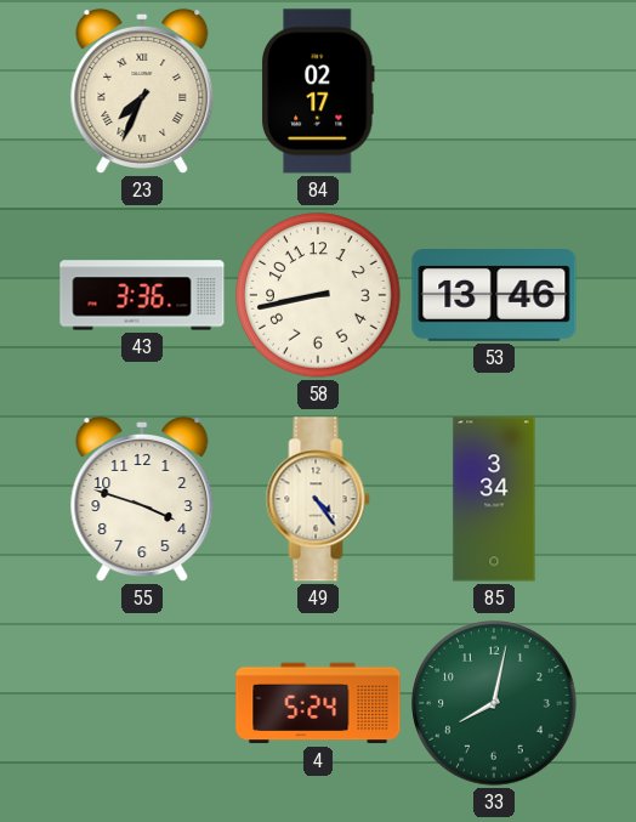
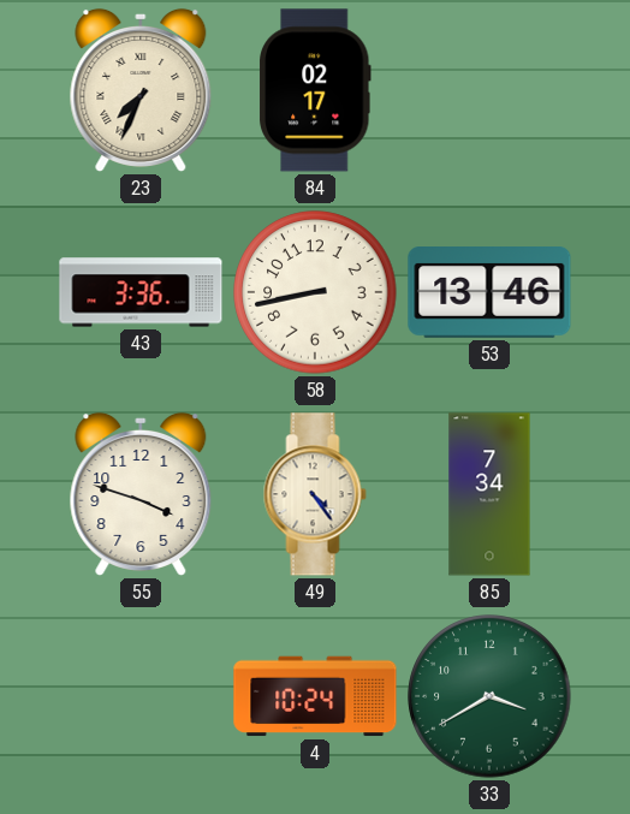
85: 3:34 -> 7:34
4: 5:24 -> 10:24
33: 8:02 -> 3:40
